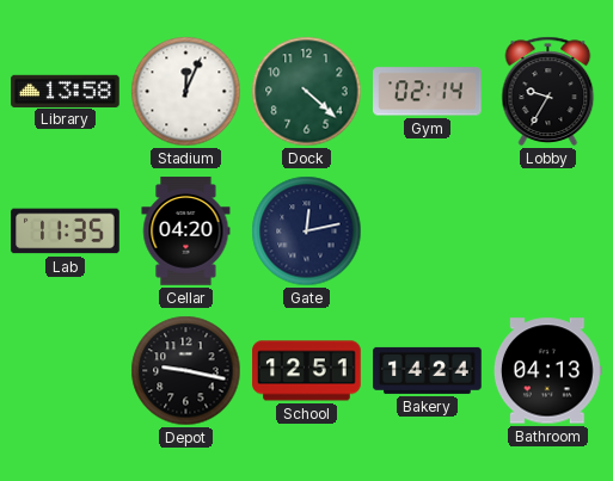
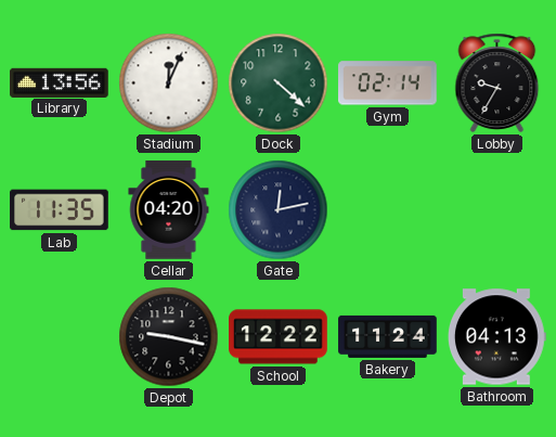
Library: 13:58 -> 13:56
School: 12:51 -> 12:22
Bakery: 14:24 -> 11:24
